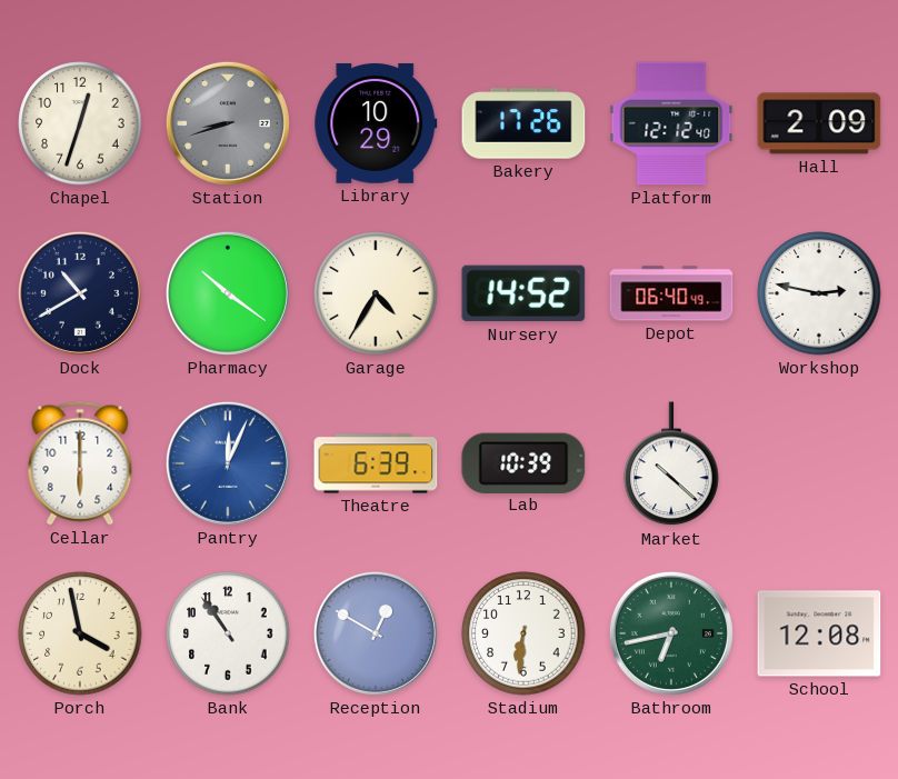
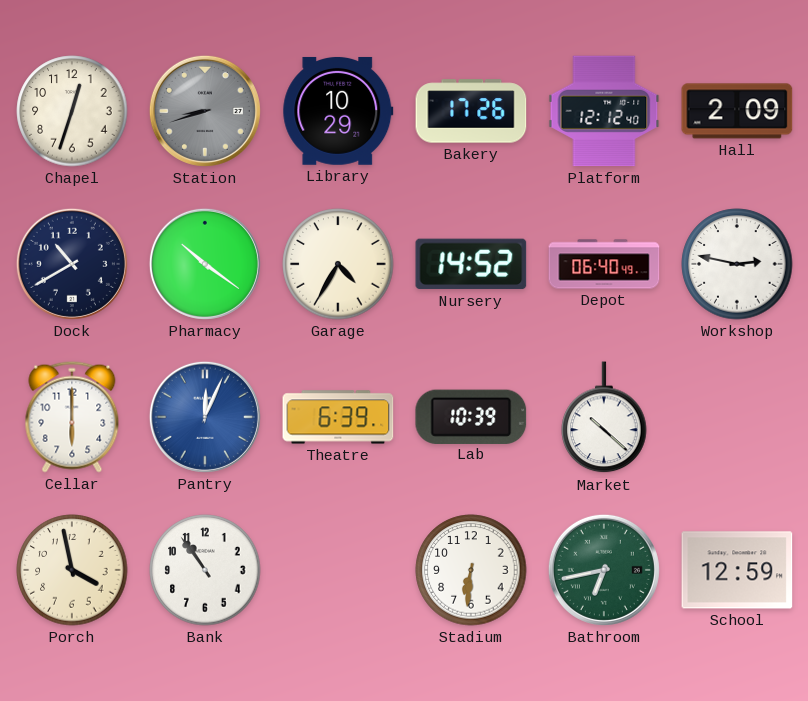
Reception: 12:50 -> none
School: 12:08 -> 12:59
